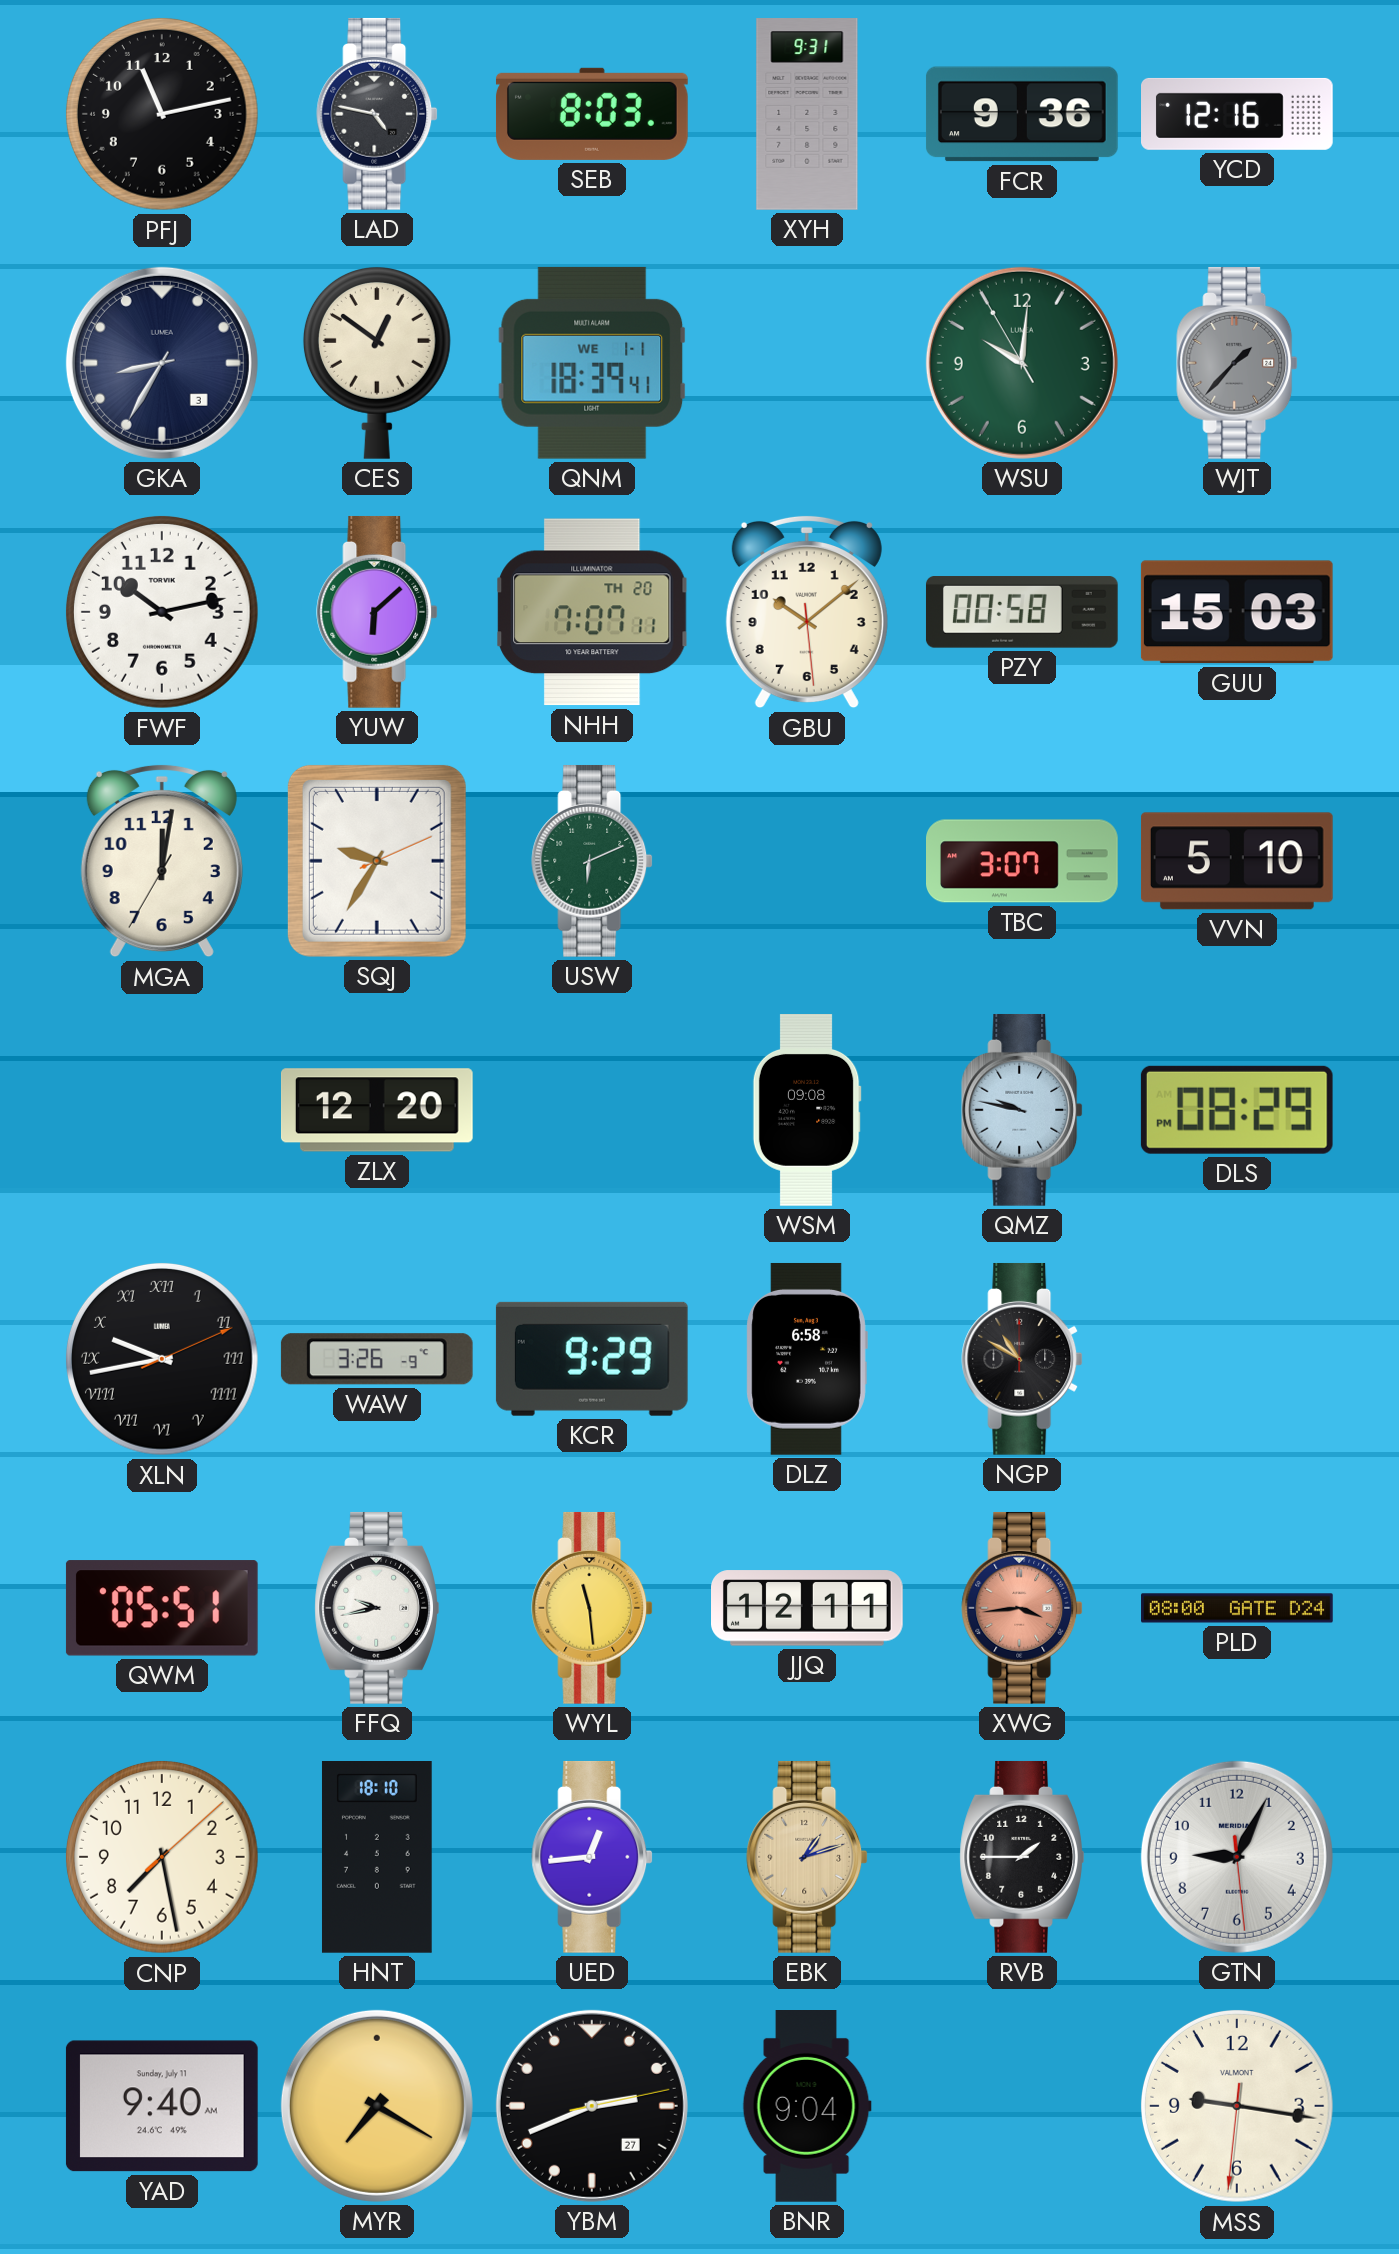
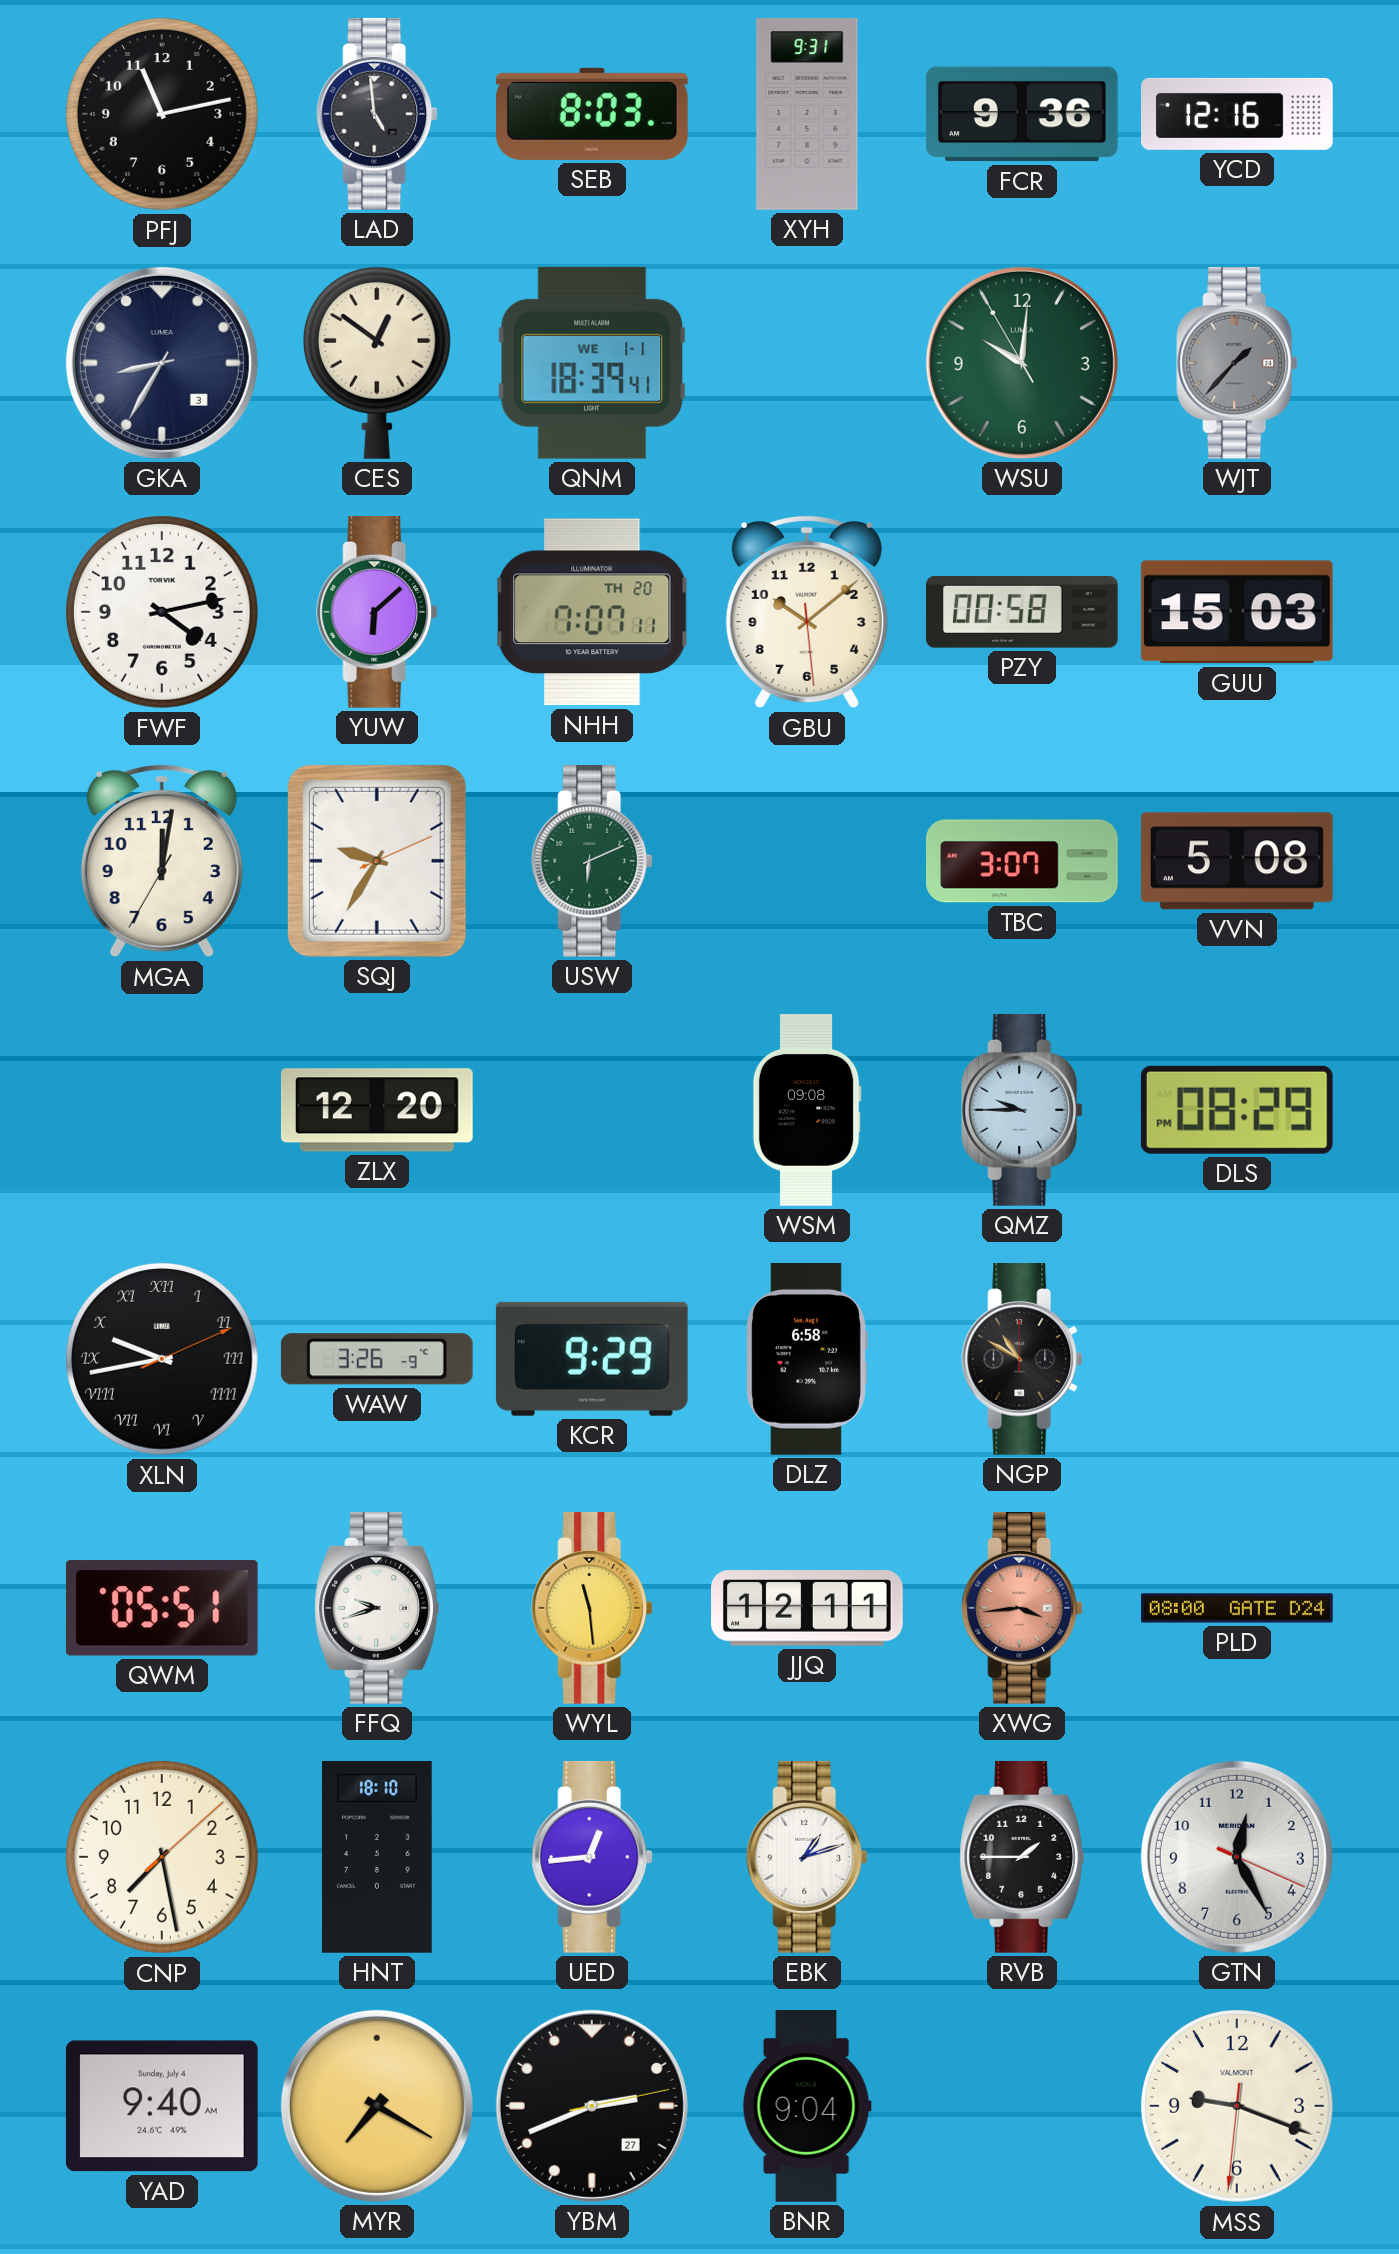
LAD: 4:47 -> 4:59
FWF: 10:13 -> 4:13
VVN: 5:10 -> 5:08
QMZ: 9:47 -> 9:45
FFQ: 9:43 -> 9:42
EBK dial: champagne -> white
GTN: 9:04 -> 12:25
YAD date: Sunday, July 11 -> Sunday, July 4
MSS: 9:16 -> 9:18
